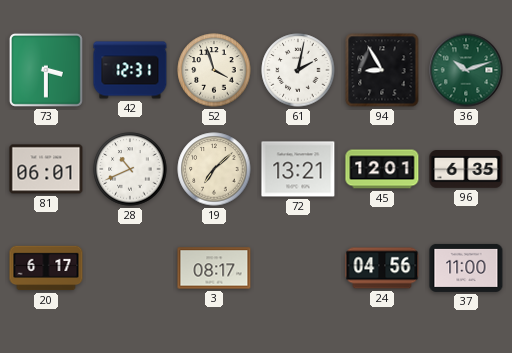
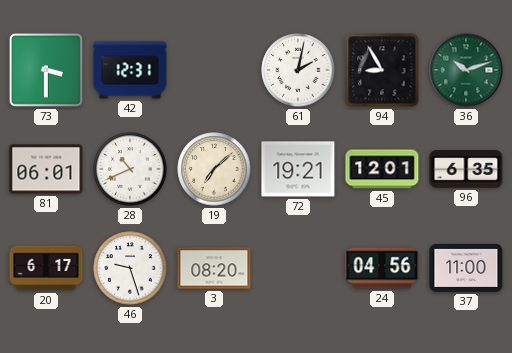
52: 3:57 -> none
72: 13:21 -> 19:21
46: none -> 9:27
3: 08:17 -> 08:20
